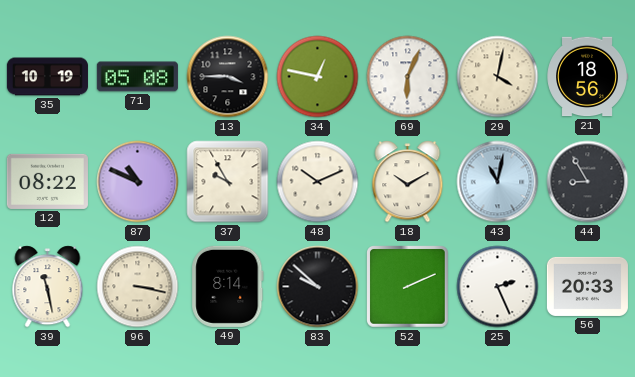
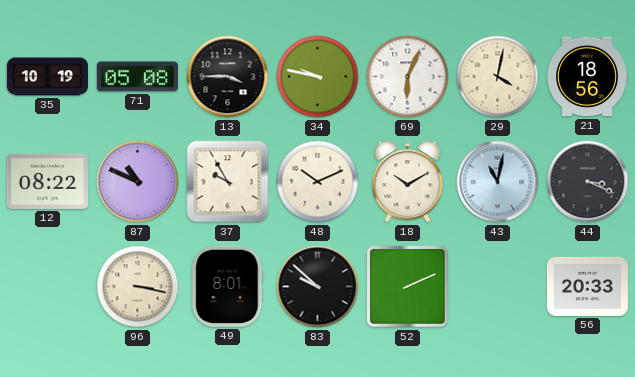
34: 12:47 -> 9:47
44: 8:55 -> 3:19
39: 11:28 -> none
49: 8:14 -> 8:01
25: 2:26 -> none
